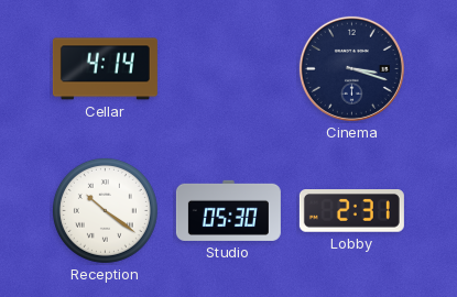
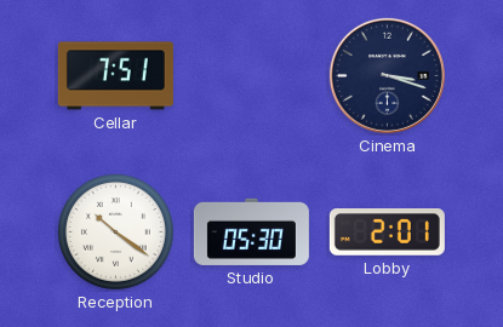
Cellar: 4:14 -> 7:51
Lobby: 2:31 -> 2:01
